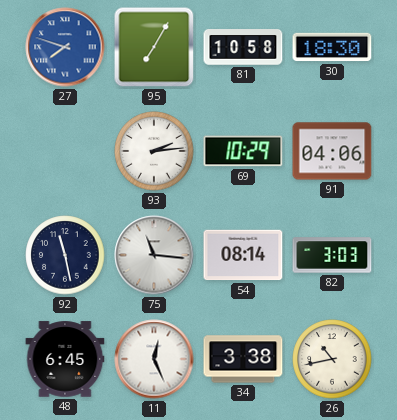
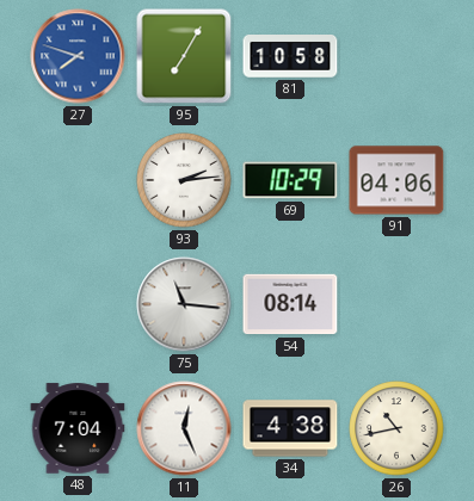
30: 18:30 -> none
92: 11:28 -> none
82: 3:03 -> none
48: 6:45 -> 7:04
34: 3:38 -> 4:38
